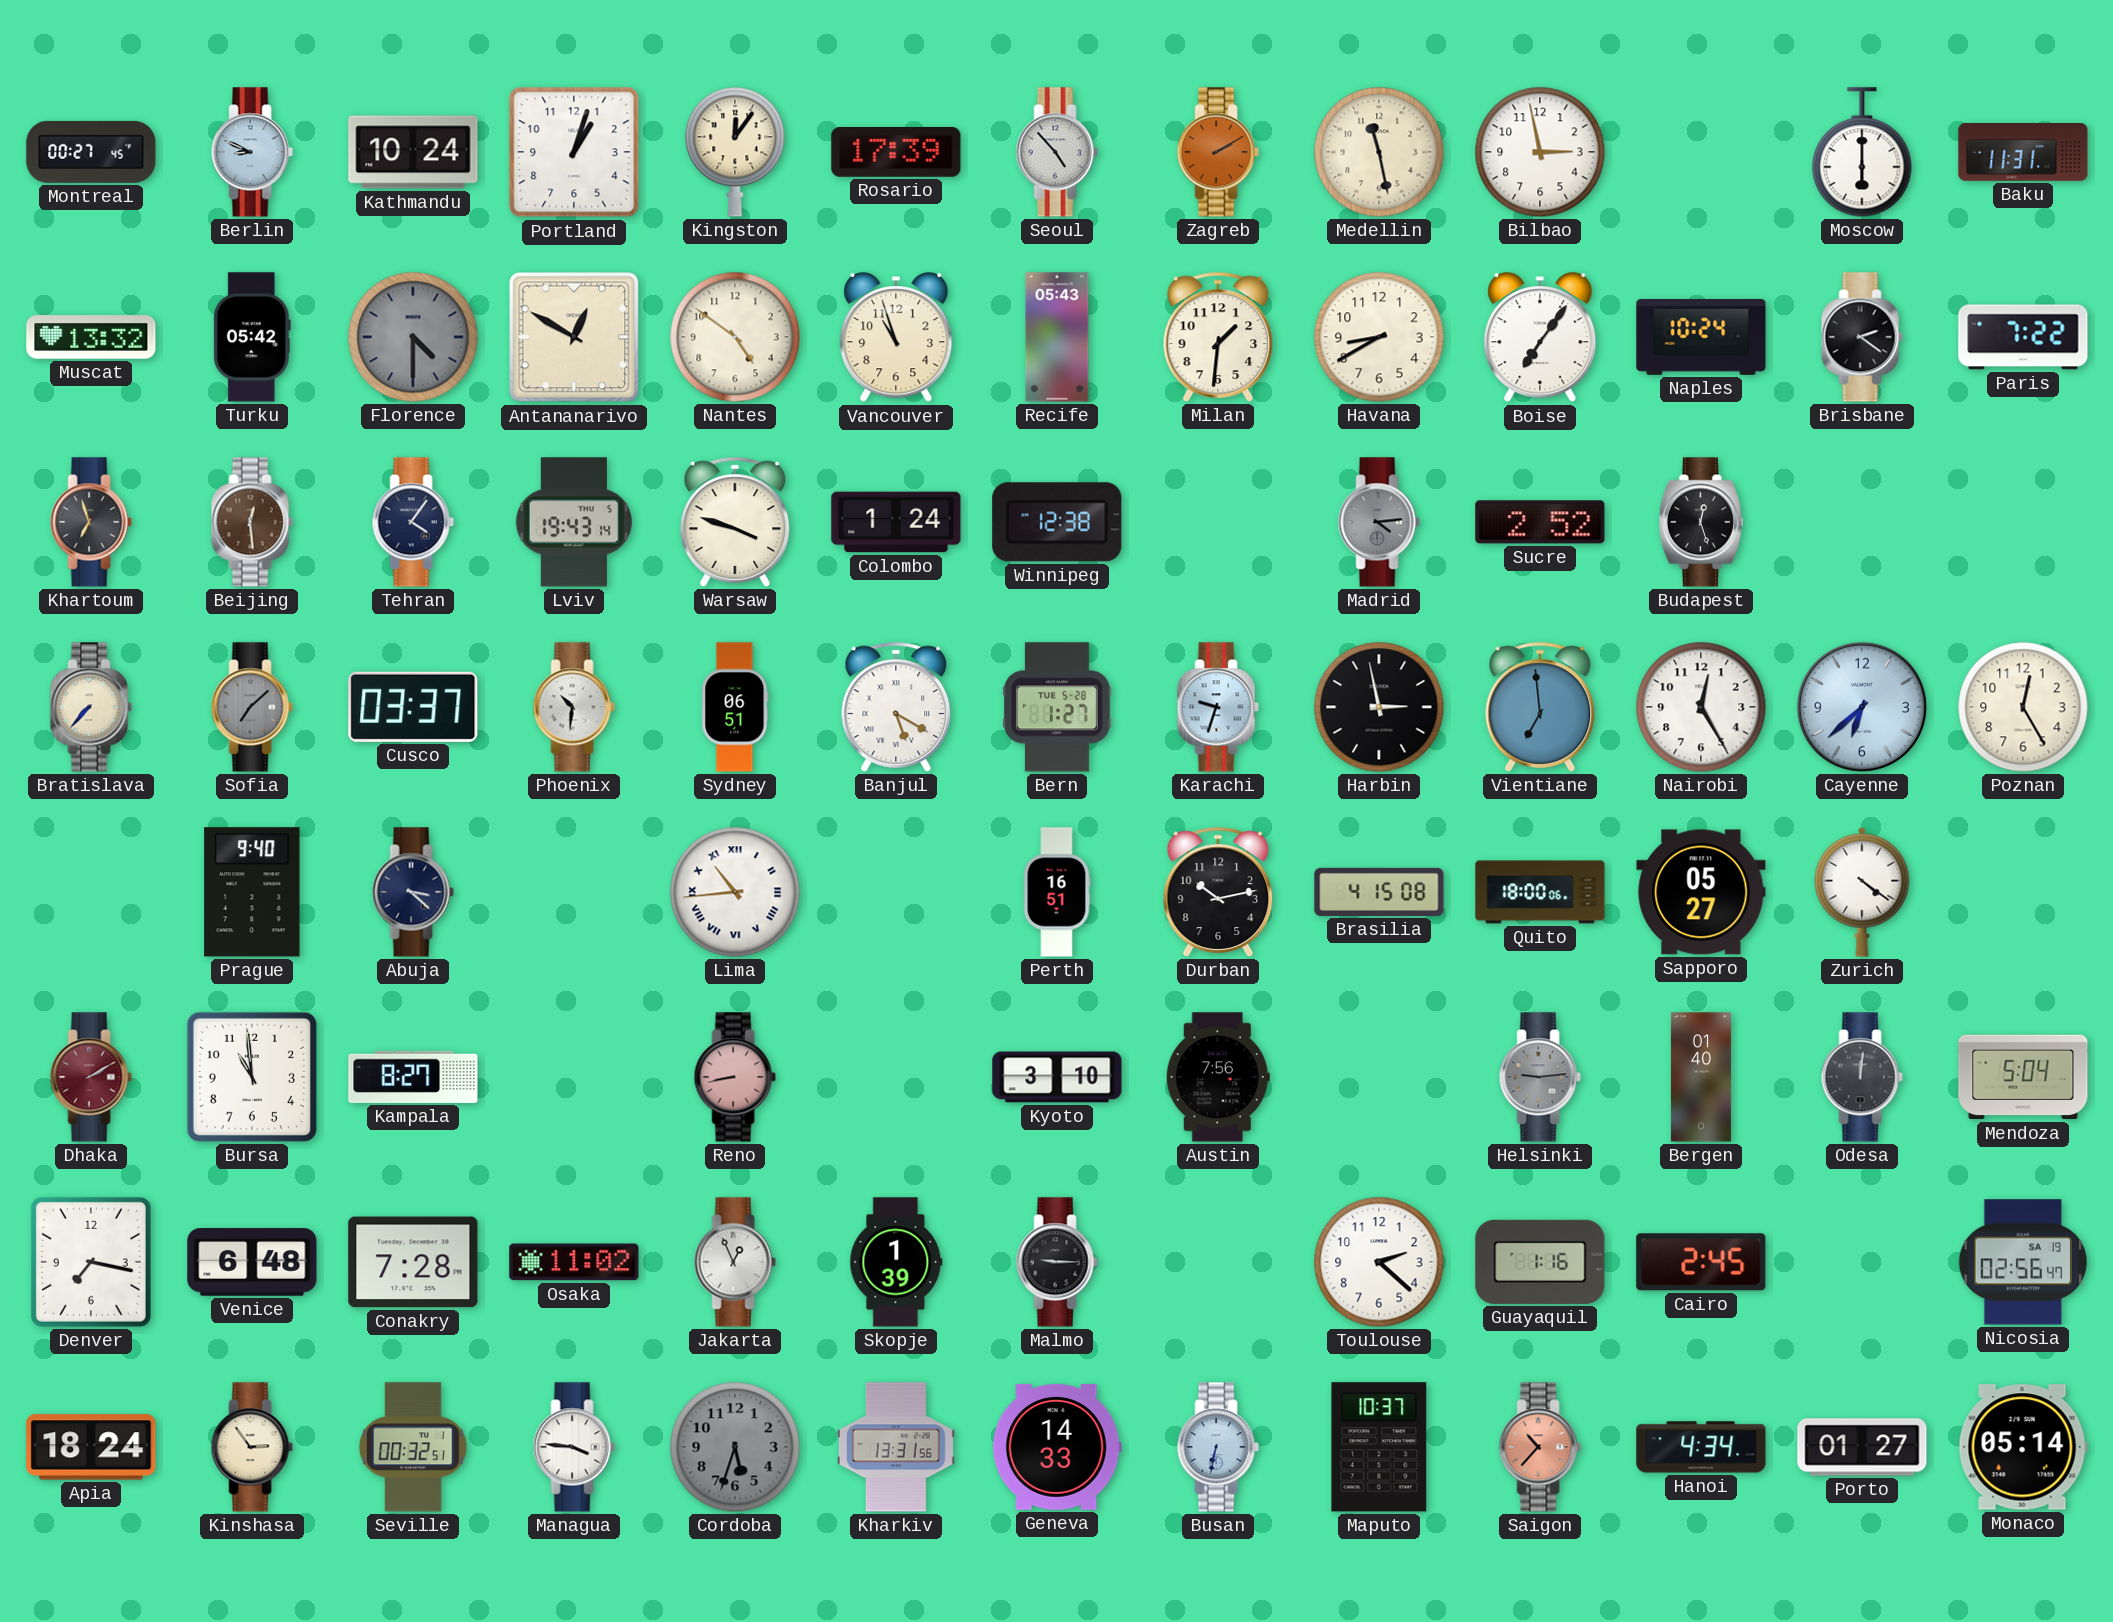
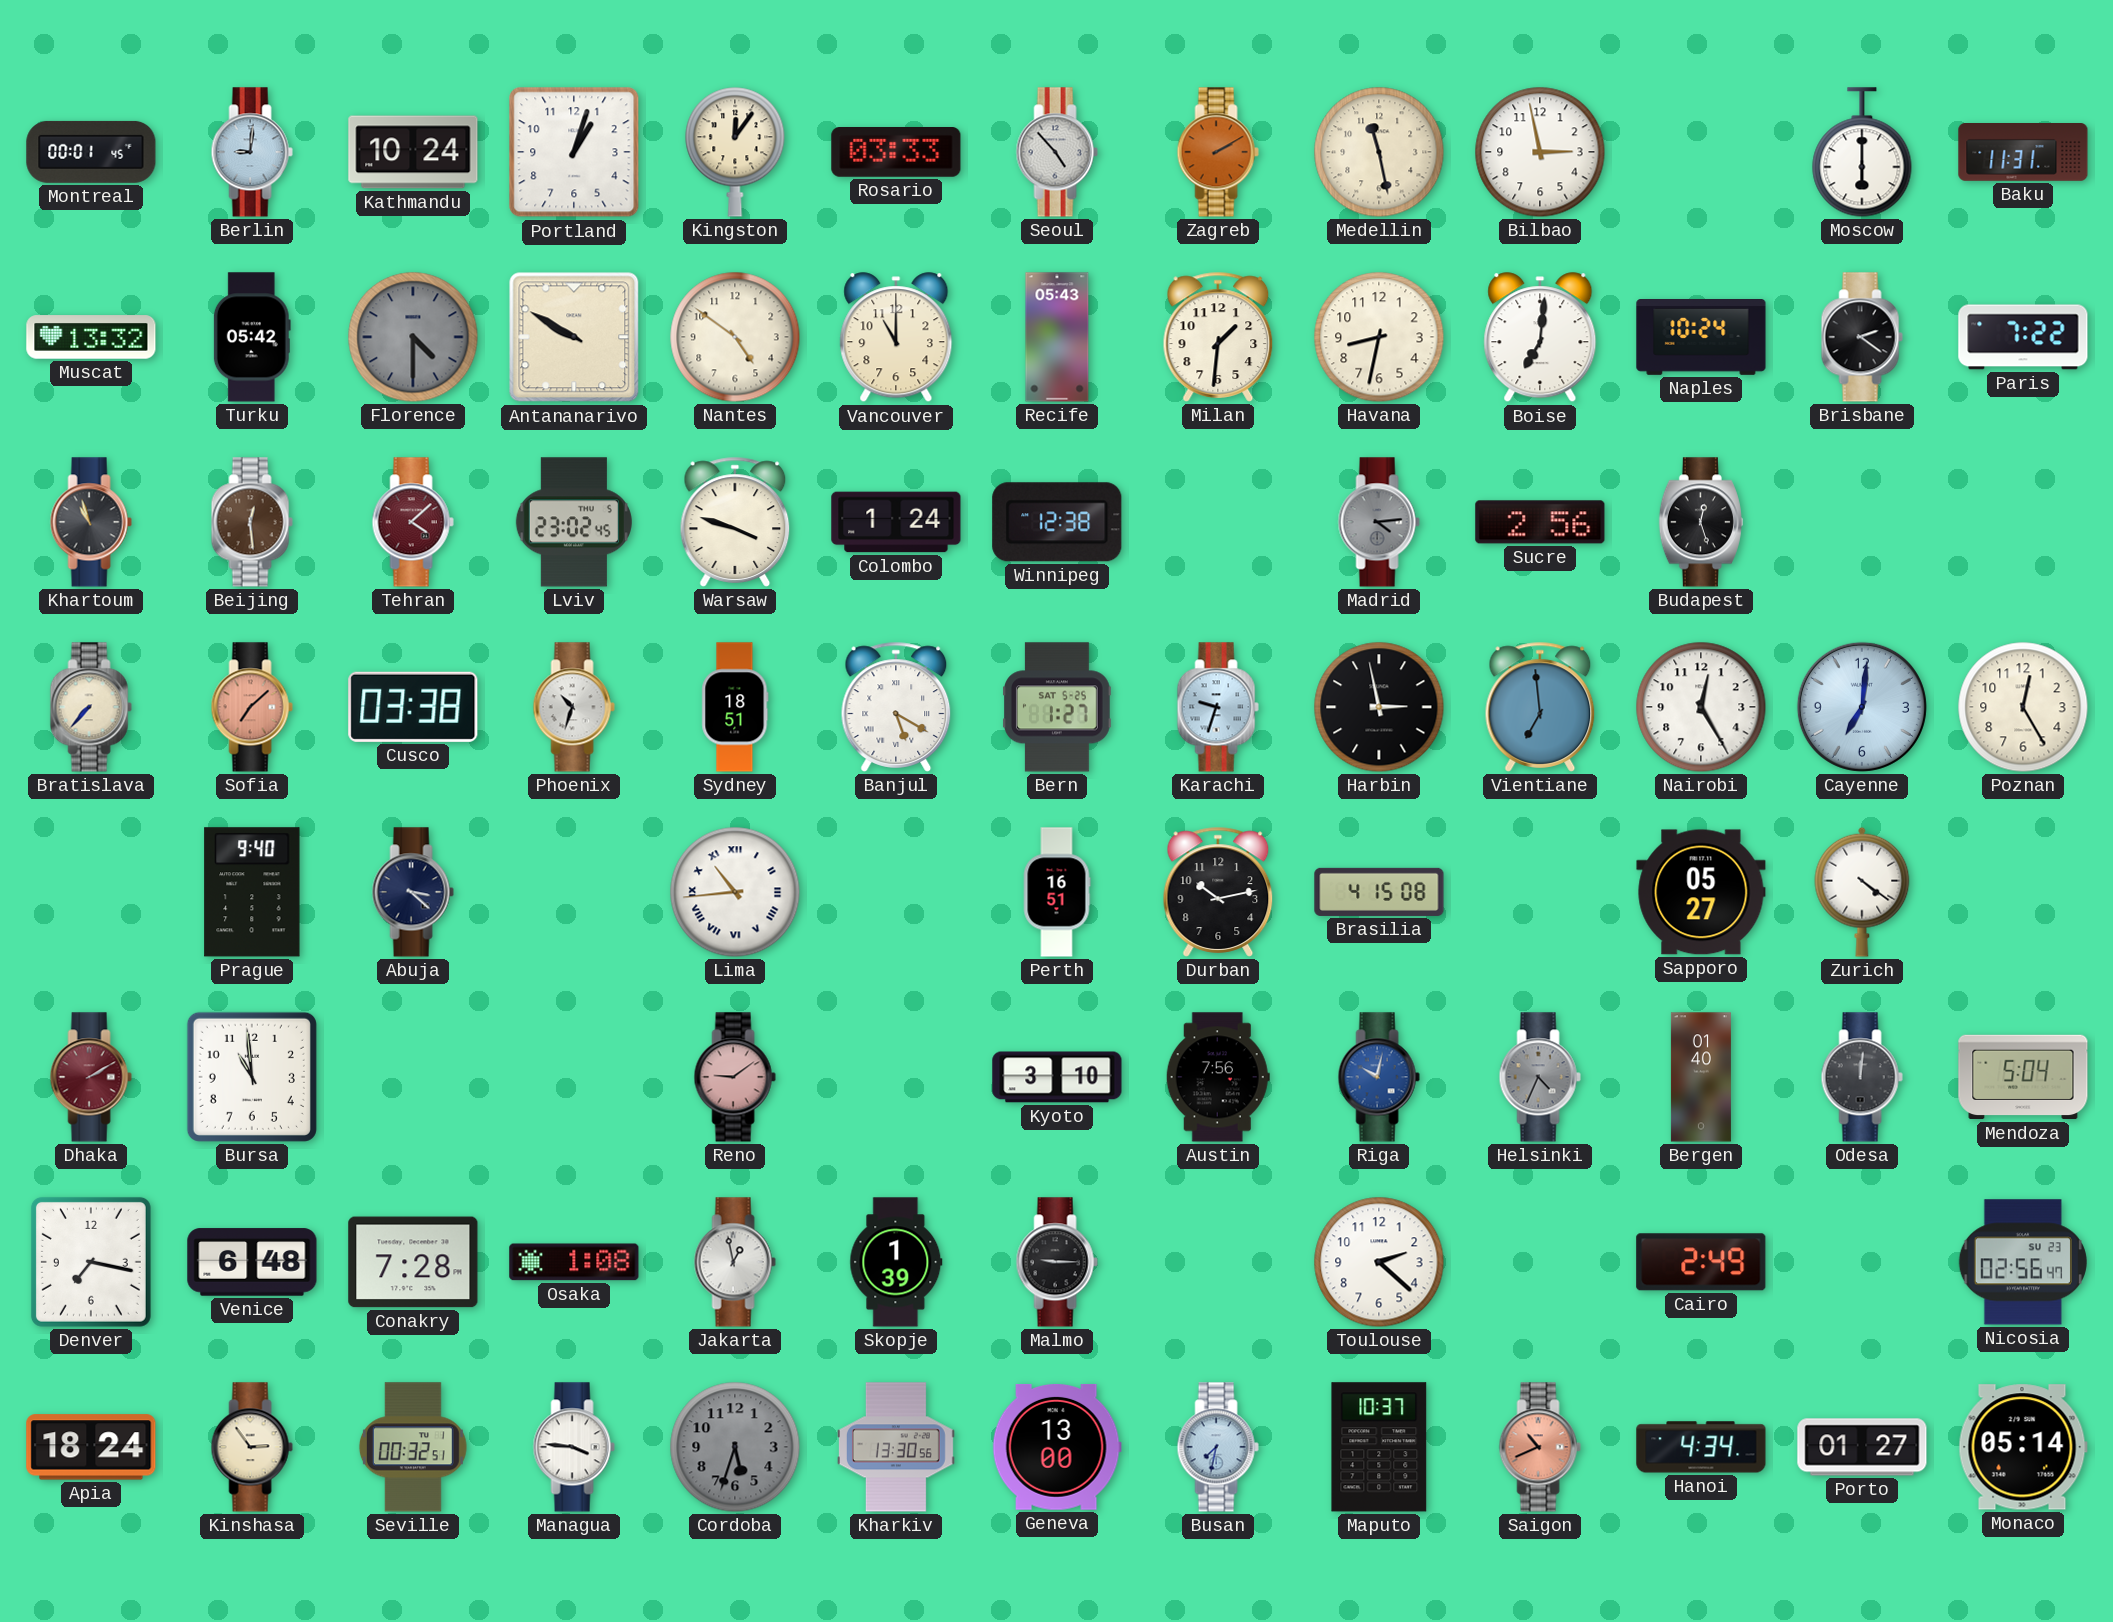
Montreal: 00:27 -> 00:01
Berlin: 8:49 -> 9:01
Rosario: 17:39 -> 03:33
Antananarivo: 12:50 -> 9:50
Vancouver: 10:57 -> 11:00
Havana: 8:40 -> 8:32
Boise: 7:06 -> 7:01
Khartoum: 6:57 -> 10:57
Tehran: 4:06 -> 4:08
Tehran dial: navy -> burgundy
Lviv: 19:43 -> 23:02
Sucre: 2:52 -> 2:56
Sofia dial: grey -> salmon
Cusco: 03:37 -> 03:38
Phoenix: 10:31 -> 10:33
Sydney: 06:51 -> 18:51
Bern date: TUE 5-28 -> SAT 5-25
Cayenne: 6:38 -> 7:01
Quito: 18:00 -> none
Kampala: 8:27 -> none
Reno: 8:43 -> 9:09
Riga: none -> 10:02
Helsinki: 9:14 -> 4:34
Osaka: 11:02 -> 1:08
Jakarta: 12:56 -> 12:58
Guayaquil: 1:16 -> none
Cairo: 2:45 -> 2:49
Nicosia date: SA 19 -> SU 23
Kharkiv: 13:31 -> 13:30
Geneva: 14:33 -> 13:00
Busan: 6:32 -> 7:32
Saigon: 10:37 -> 10:41
